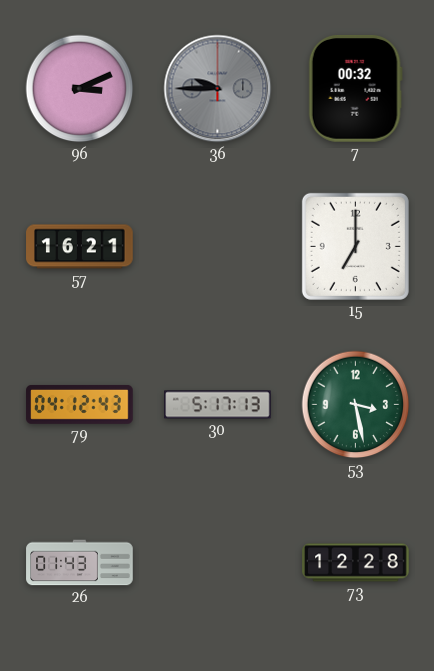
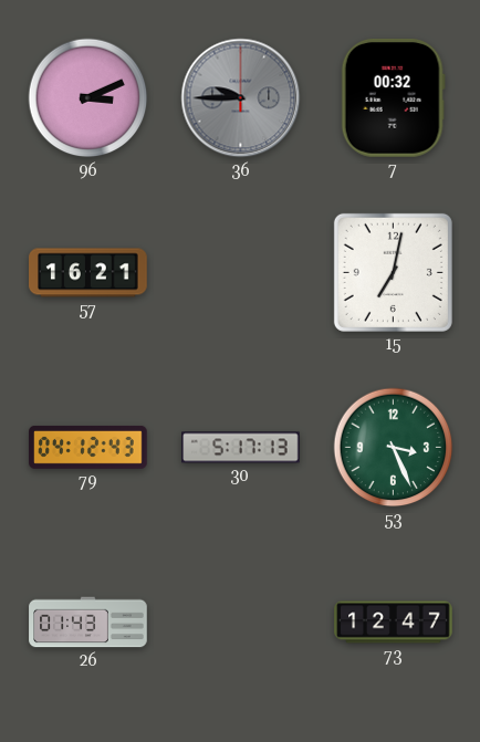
15: 7:00 -> 7:02
53: 3:28 -> 3:26
73: 12:28 -> 12:47
